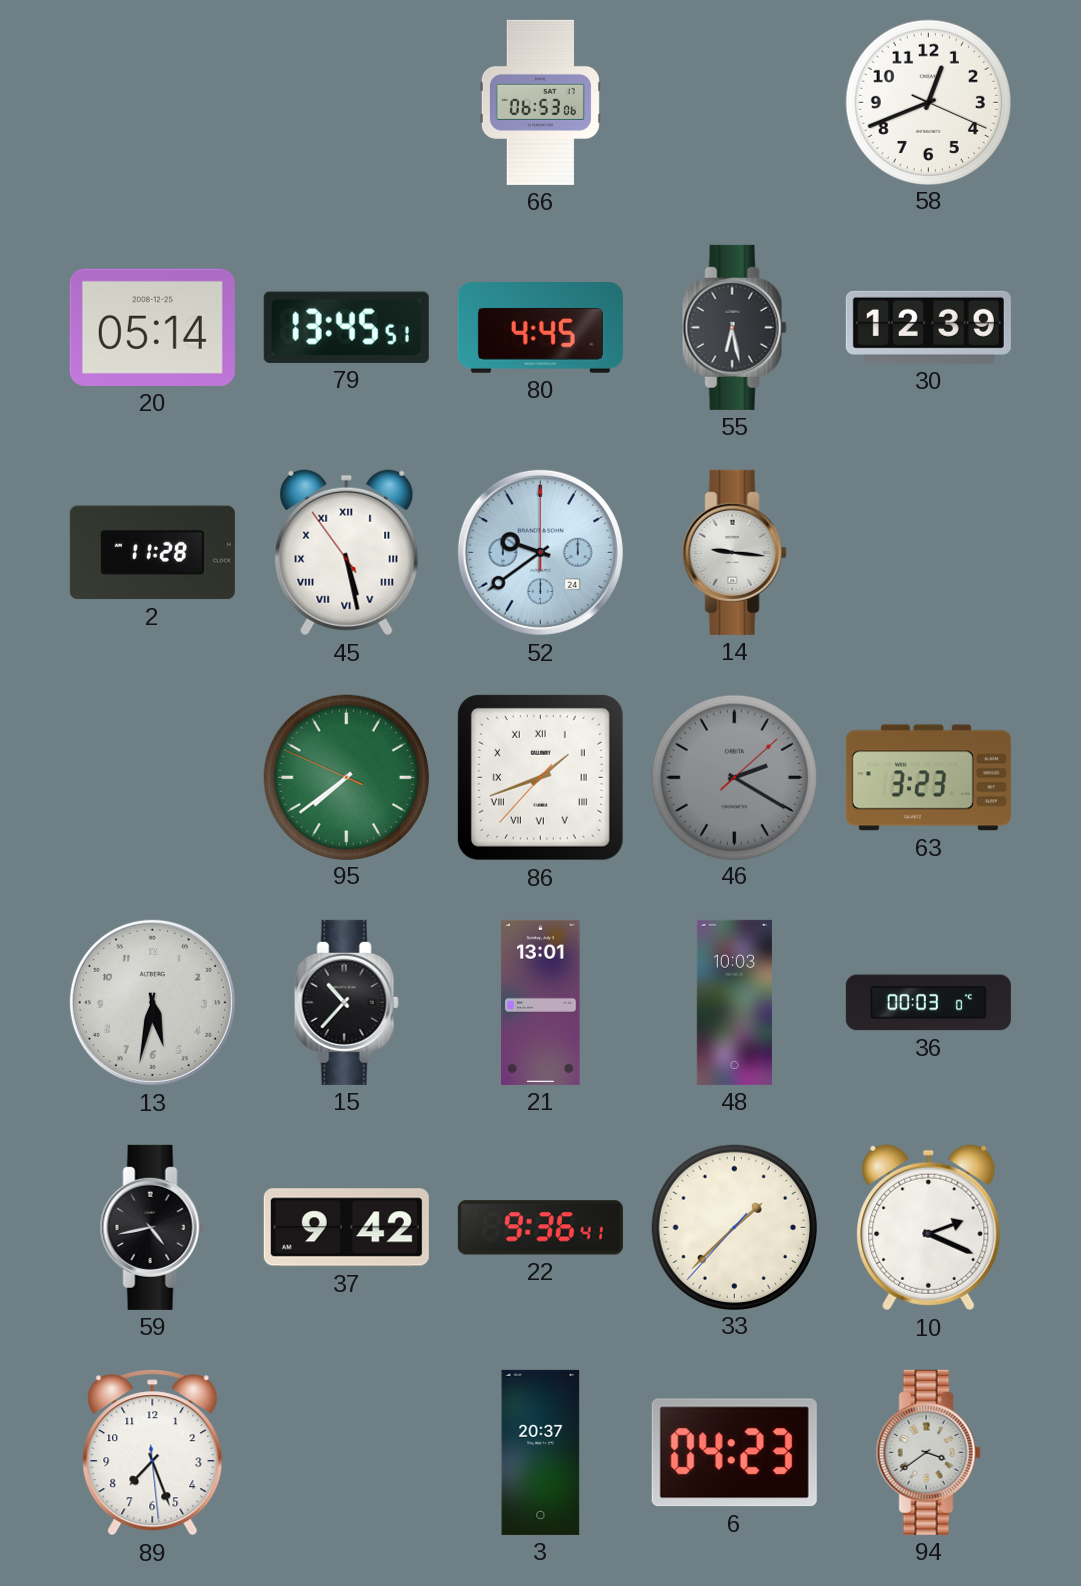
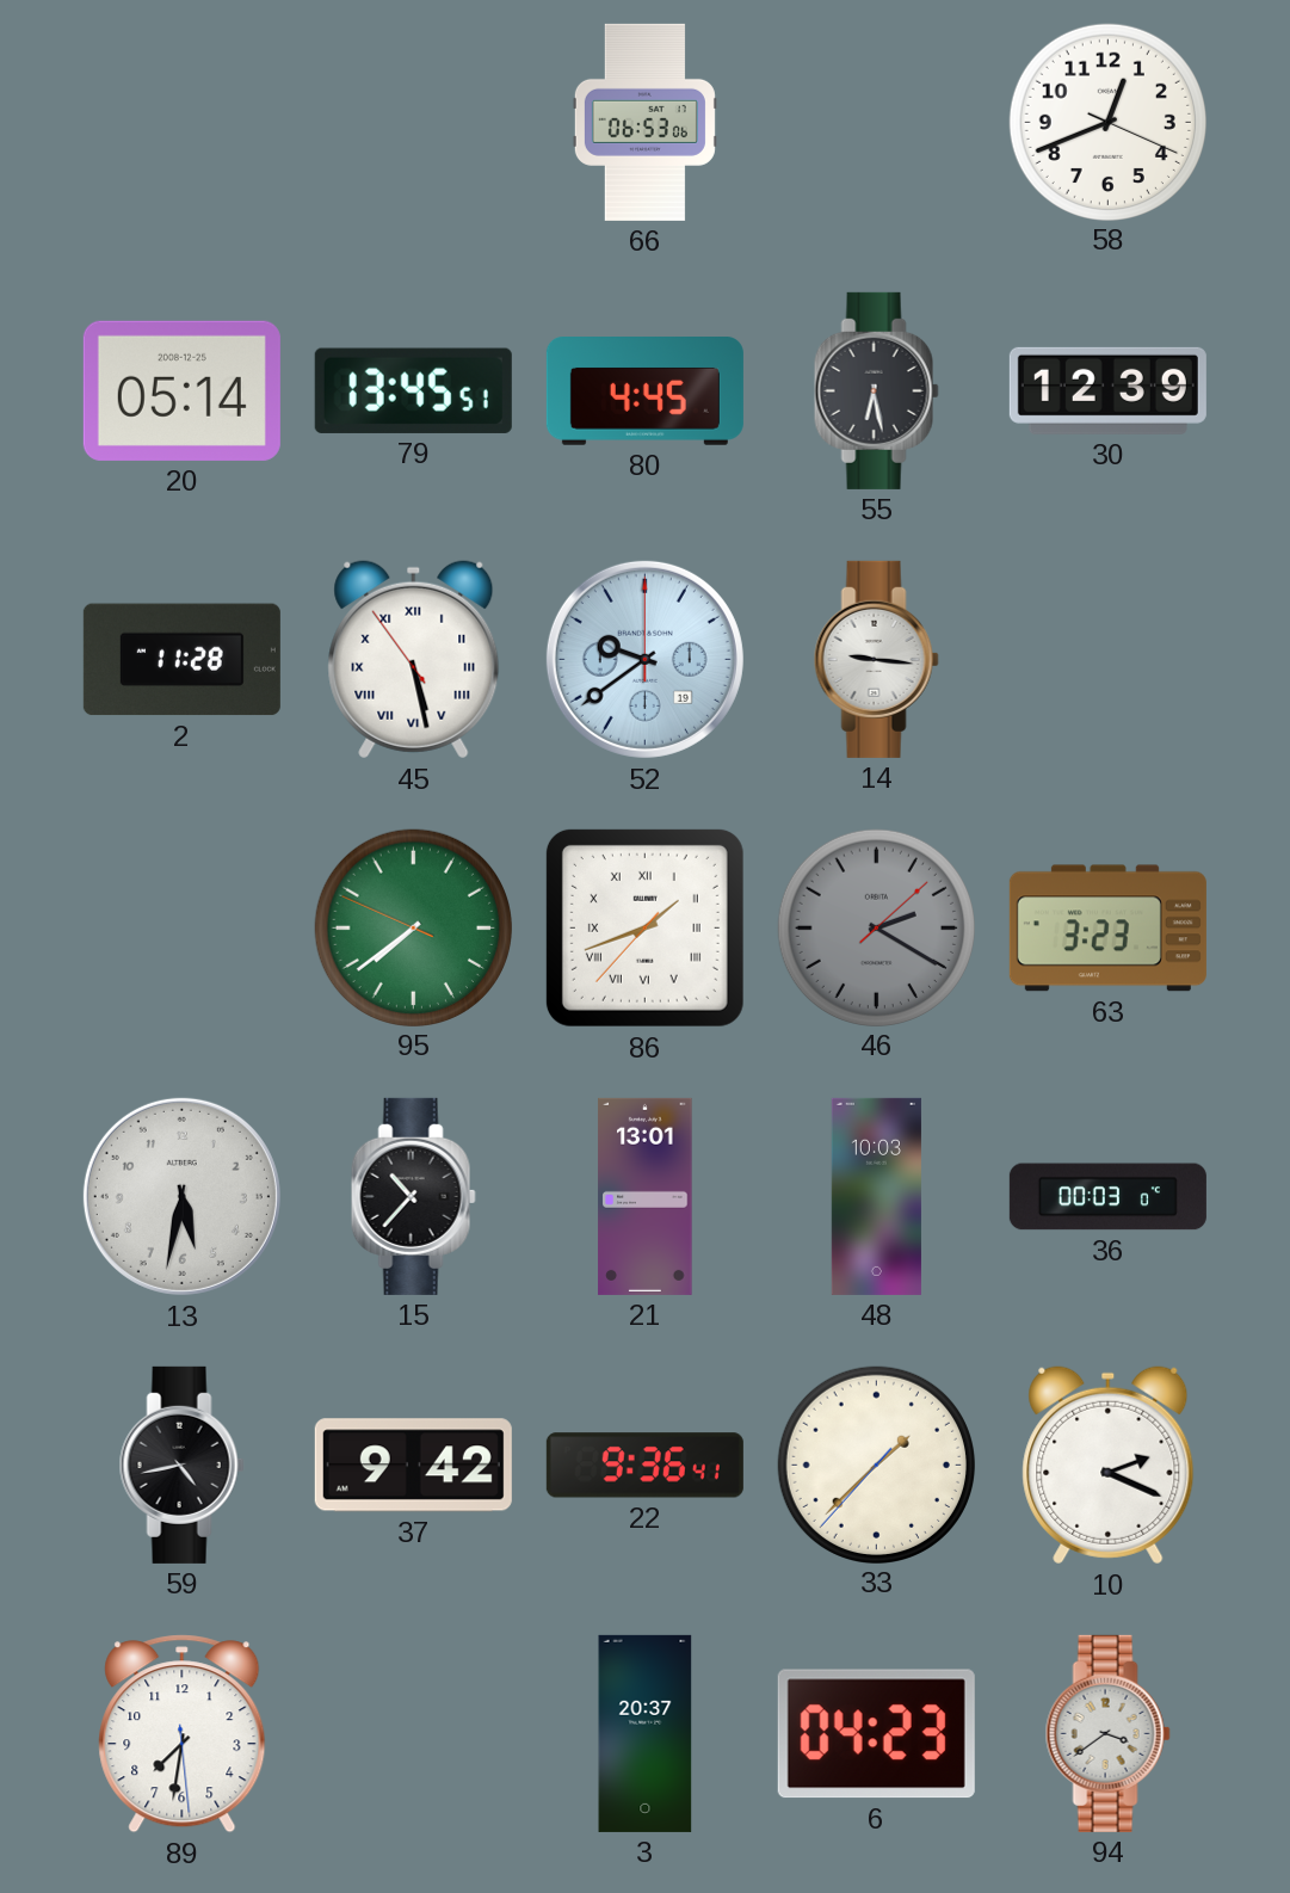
52 date: 24 -> 19
89: 7:26 -> 7:31
